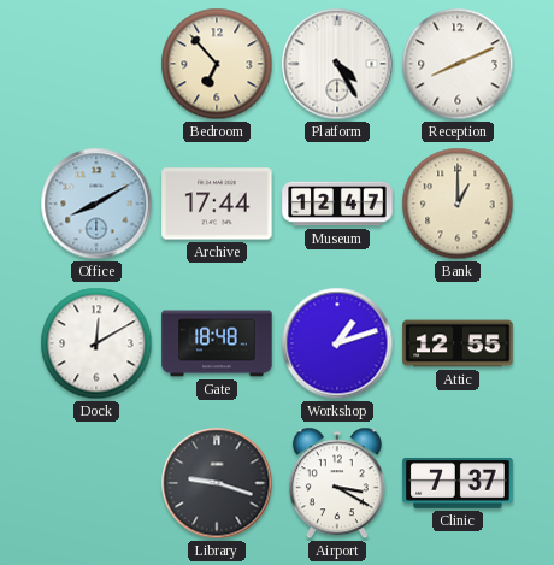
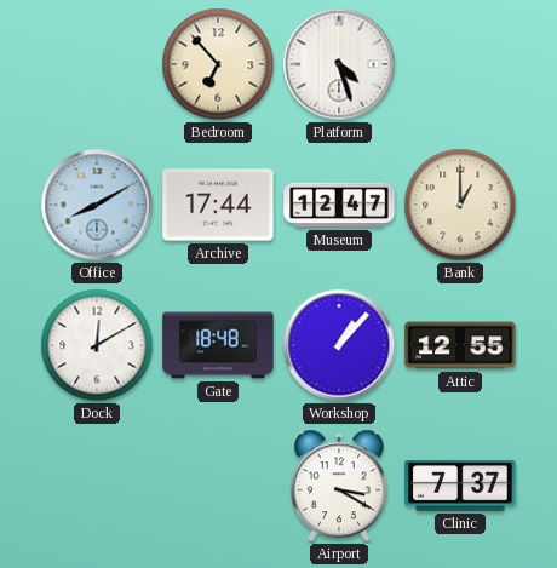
Platform: 4:25 -> 4:27
Reception: 8:11 -> none
Workshop: 1:12 -> 1:07
Library: 9:18 -> none
